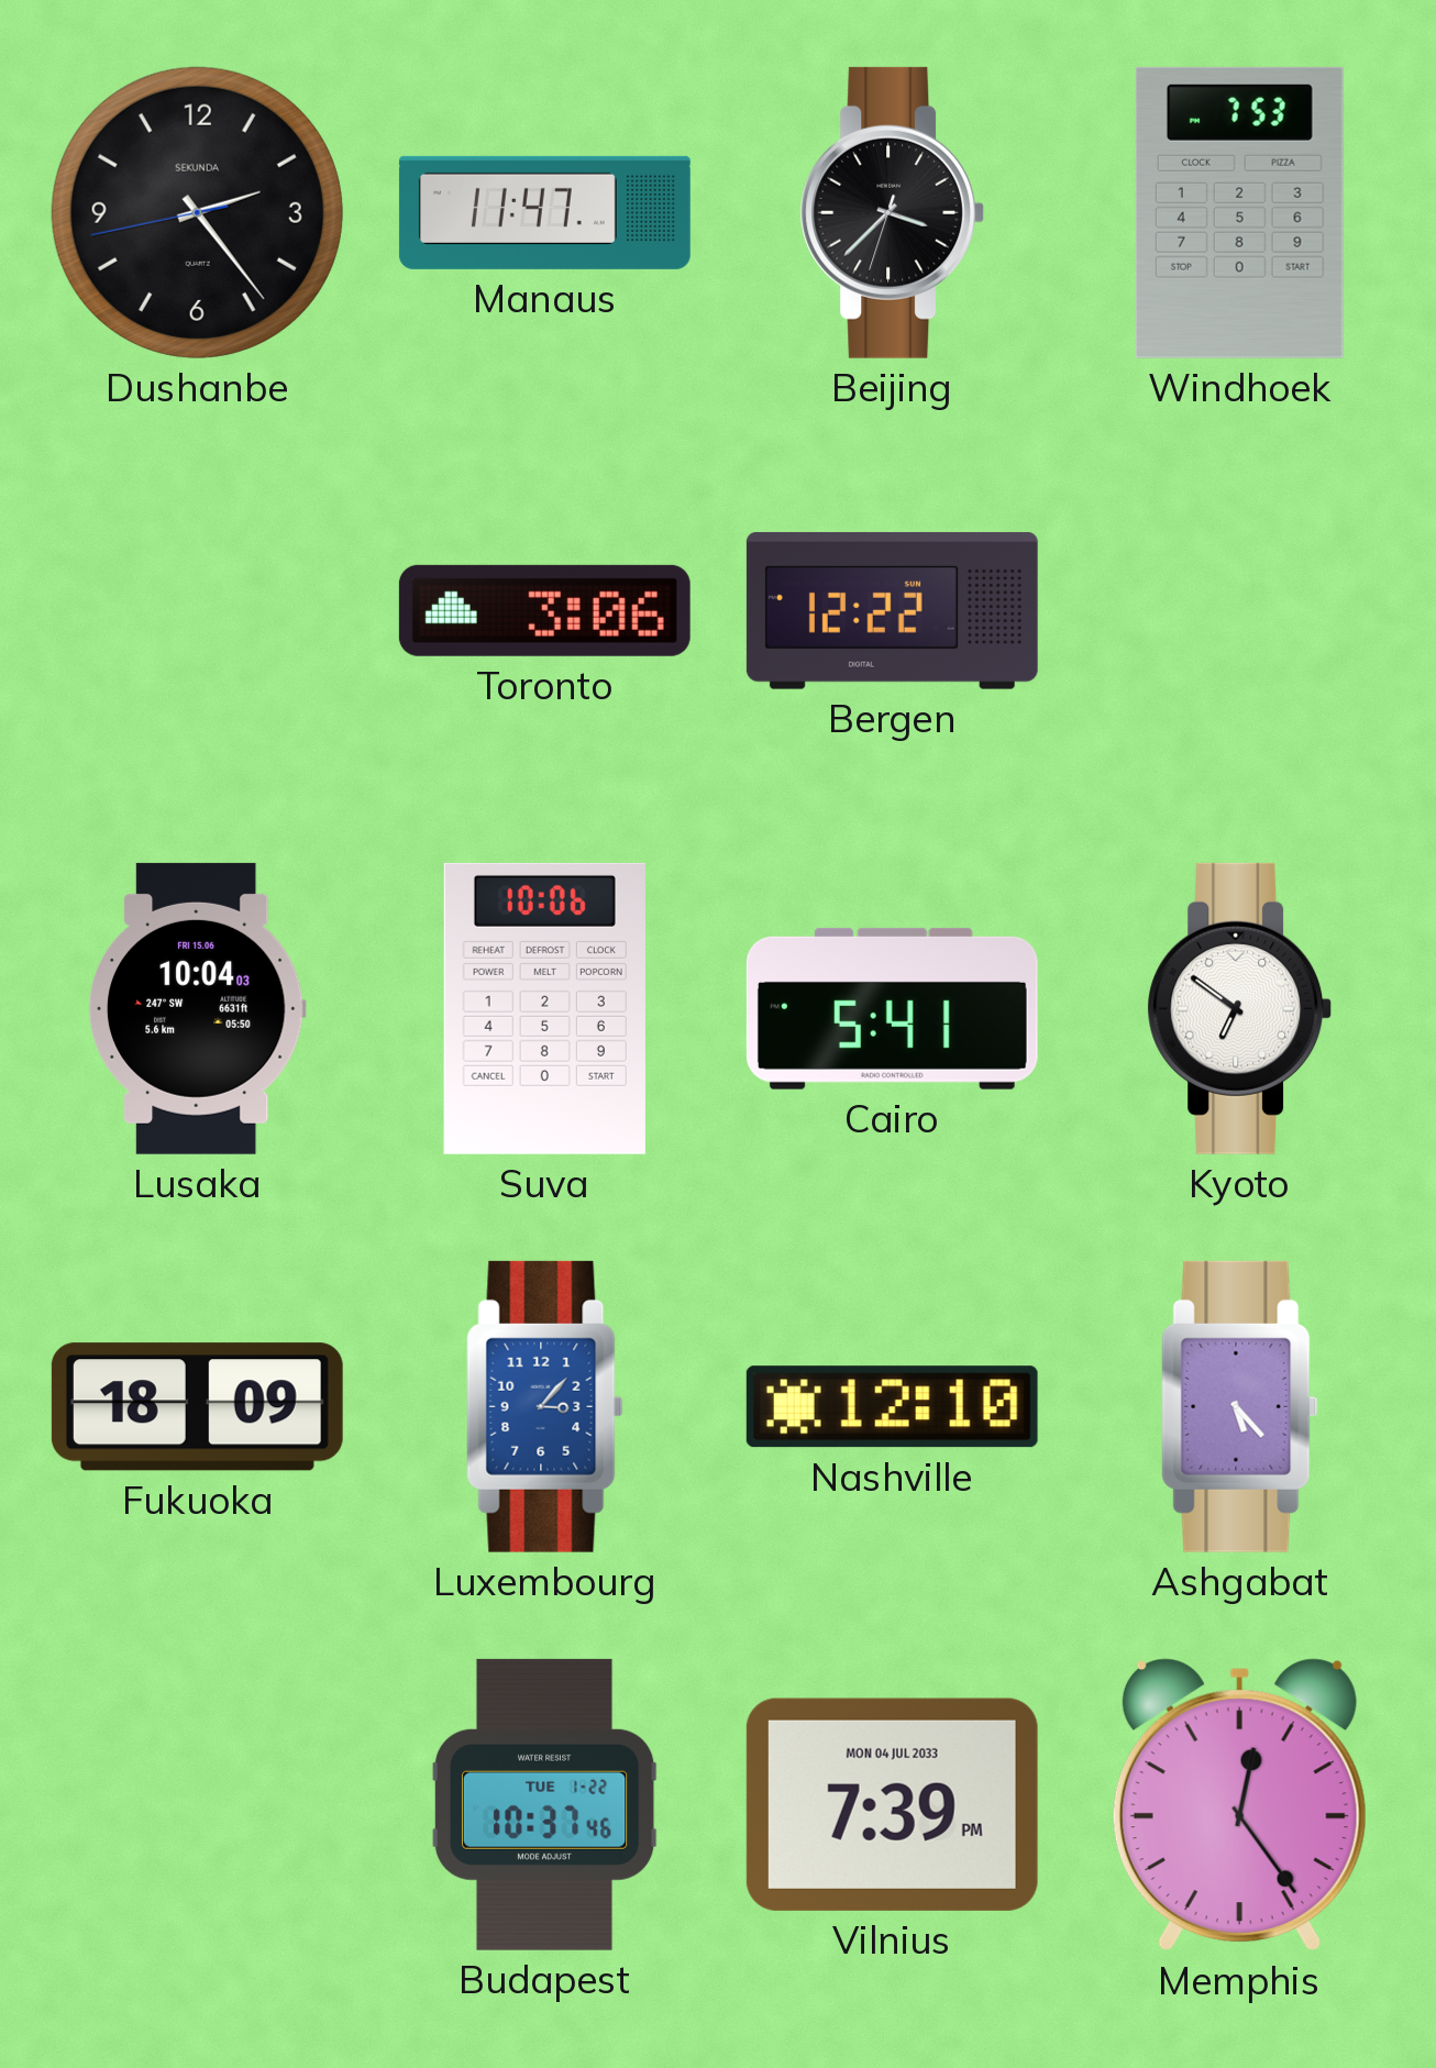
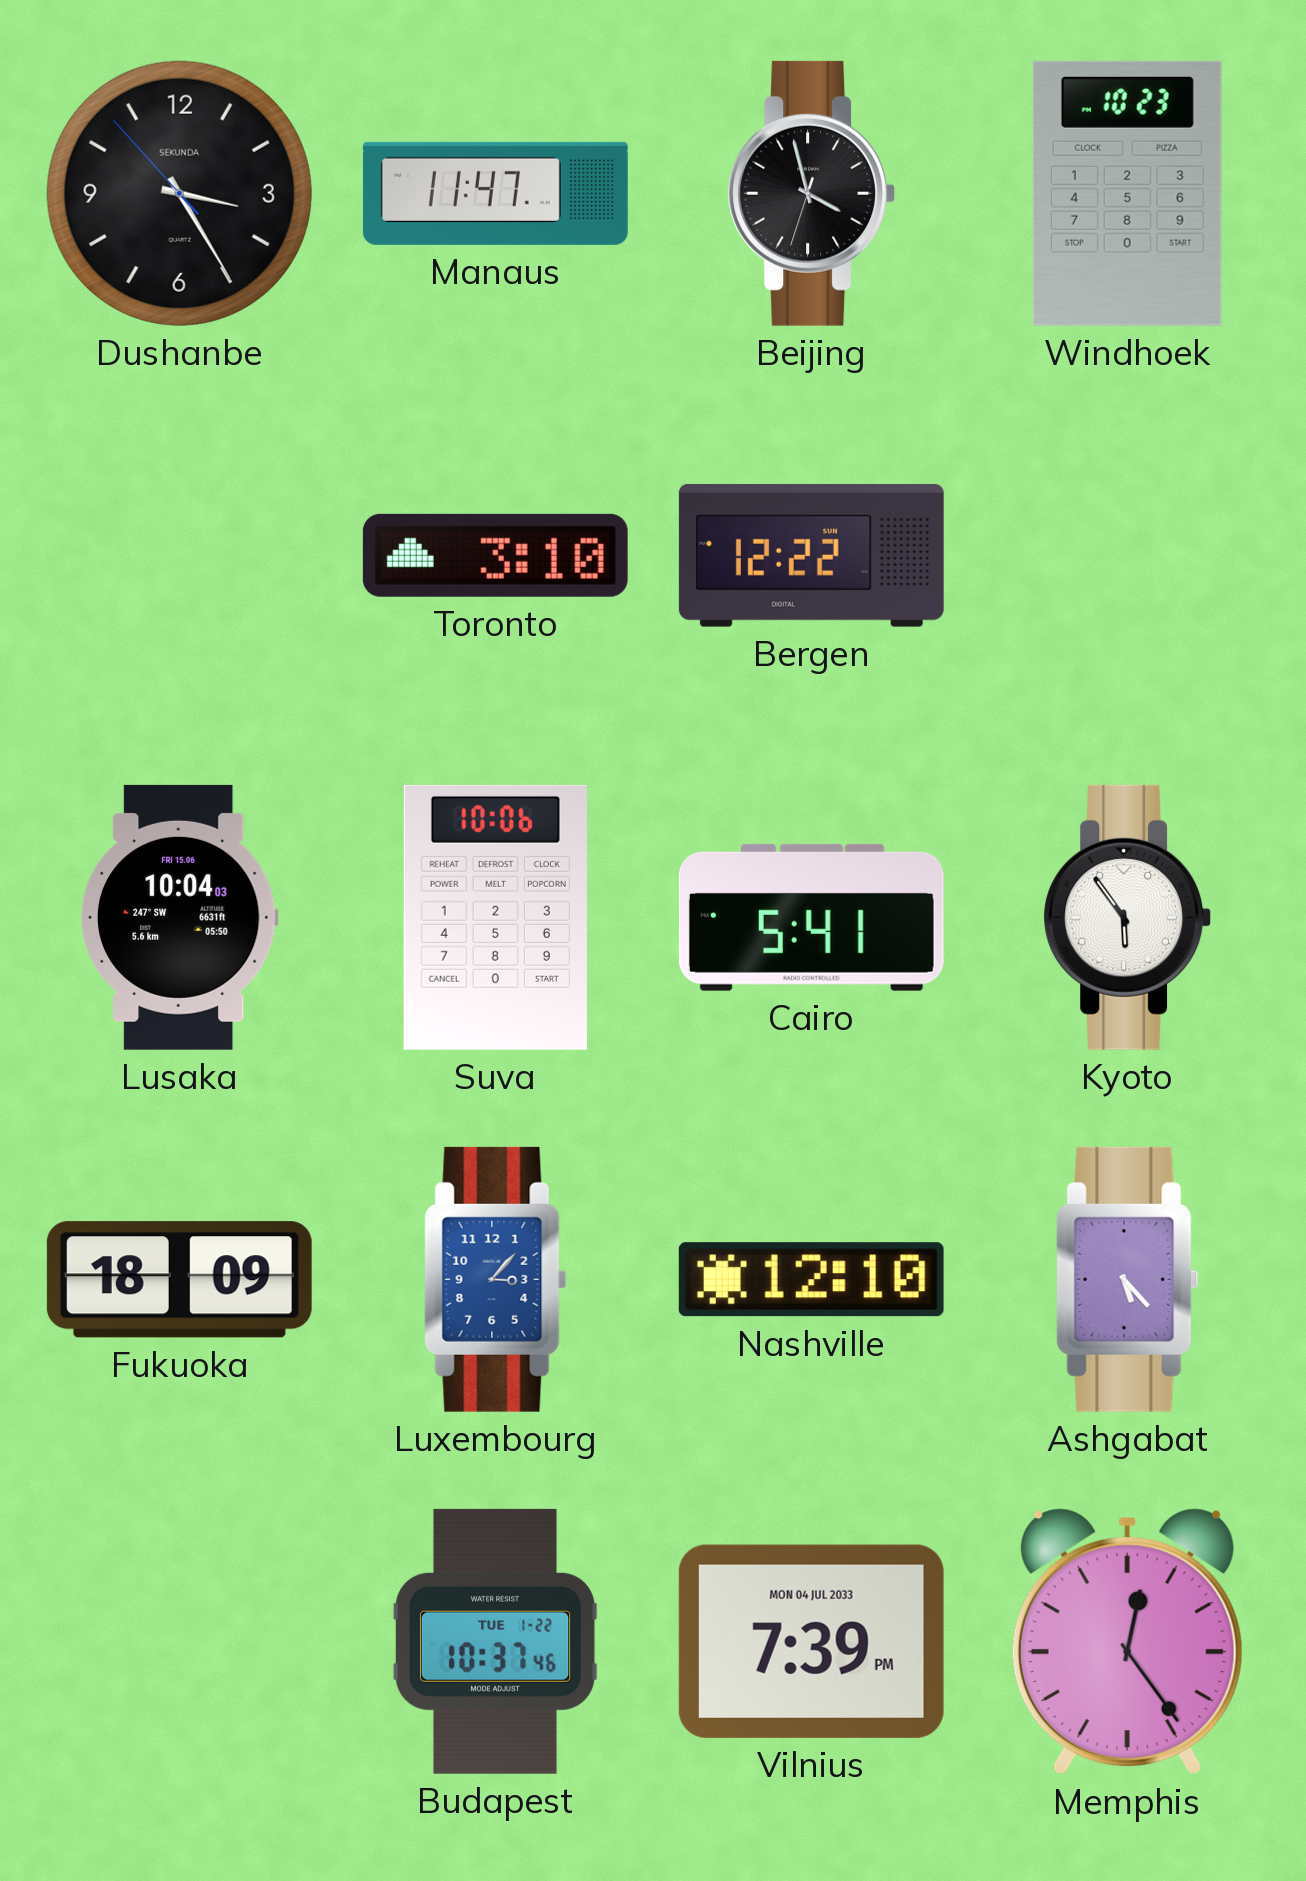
Dushanbe: 2:23 -> 3:24
Beijing: 3:37 -> 3:57
Windhoek: 7:53 -> 10:23
Toronto: 3:06 -> 3:10
Kyoto: 6:51 -> 5:54
